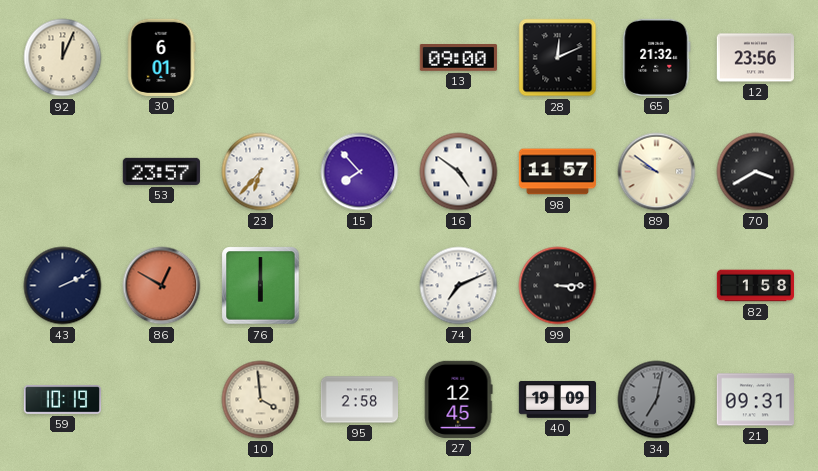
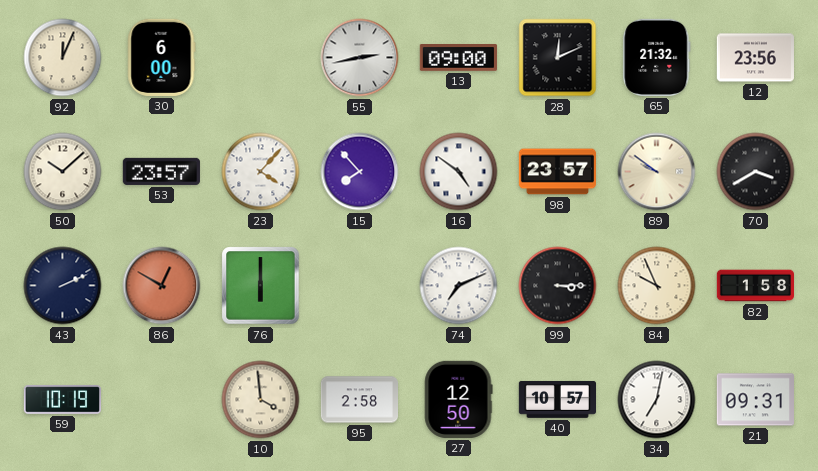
30: 6:01 -> 6:00
55: none -> 2:43
50: none -> 10:08
23: 6:37 -> 4:07
98: 11:57 -> 23:57
84: none -> 9:56
27: 12:45 -> 12:50
40: 19:09 -> 10:57
34 dial: grey -> white
